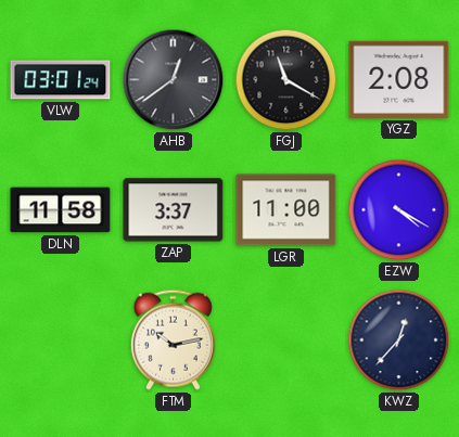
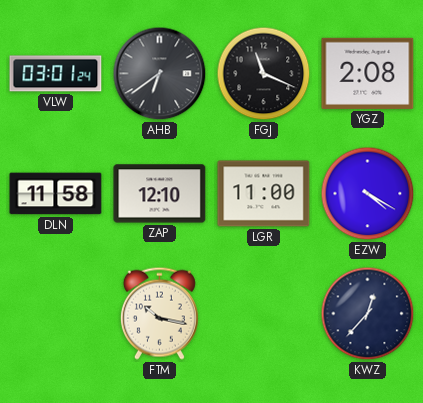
AHB: 12:39 -> 6:39
FGJ: 11:20 -> 11:19
ZAP: 3:37 -> 12:10
FTM: 10:13 -> 10:17
